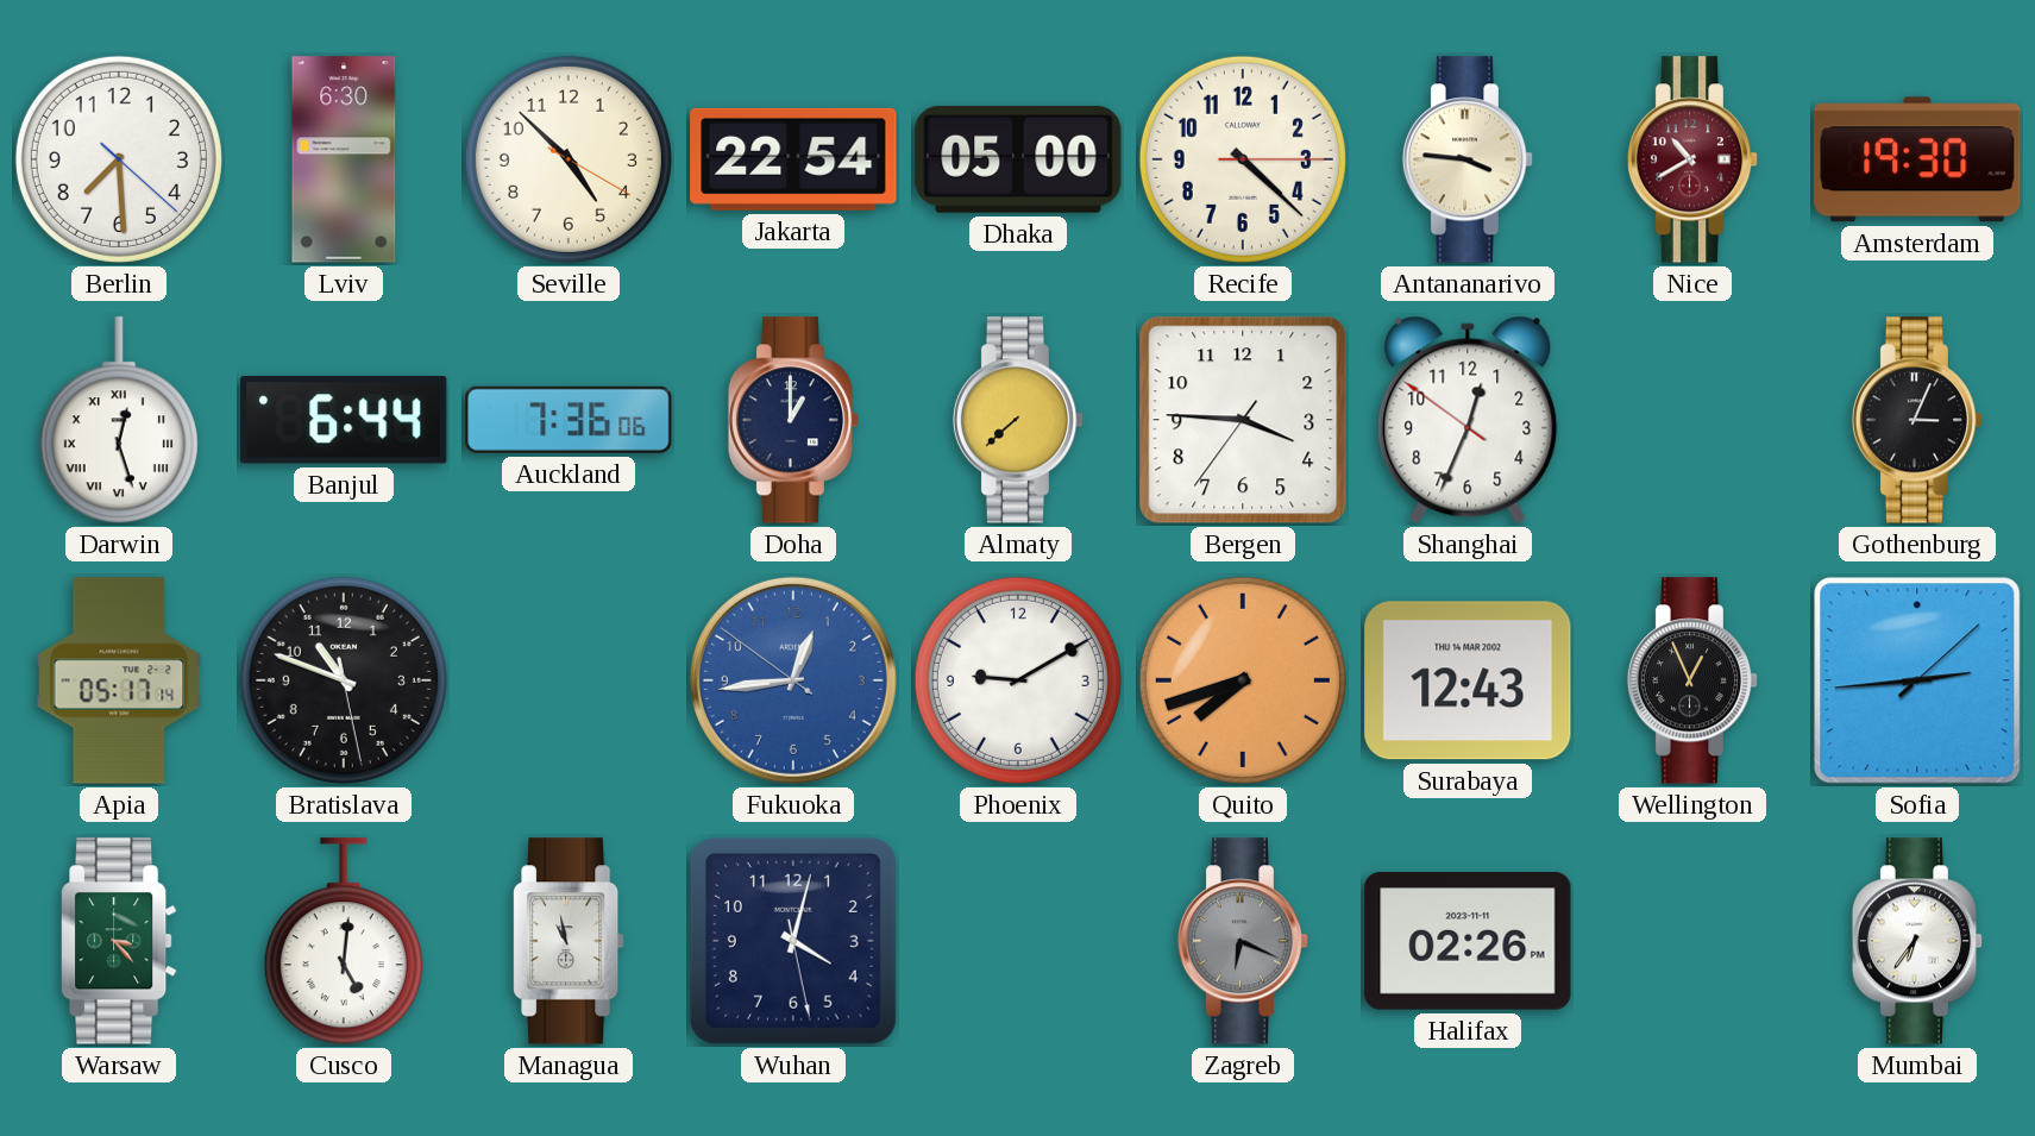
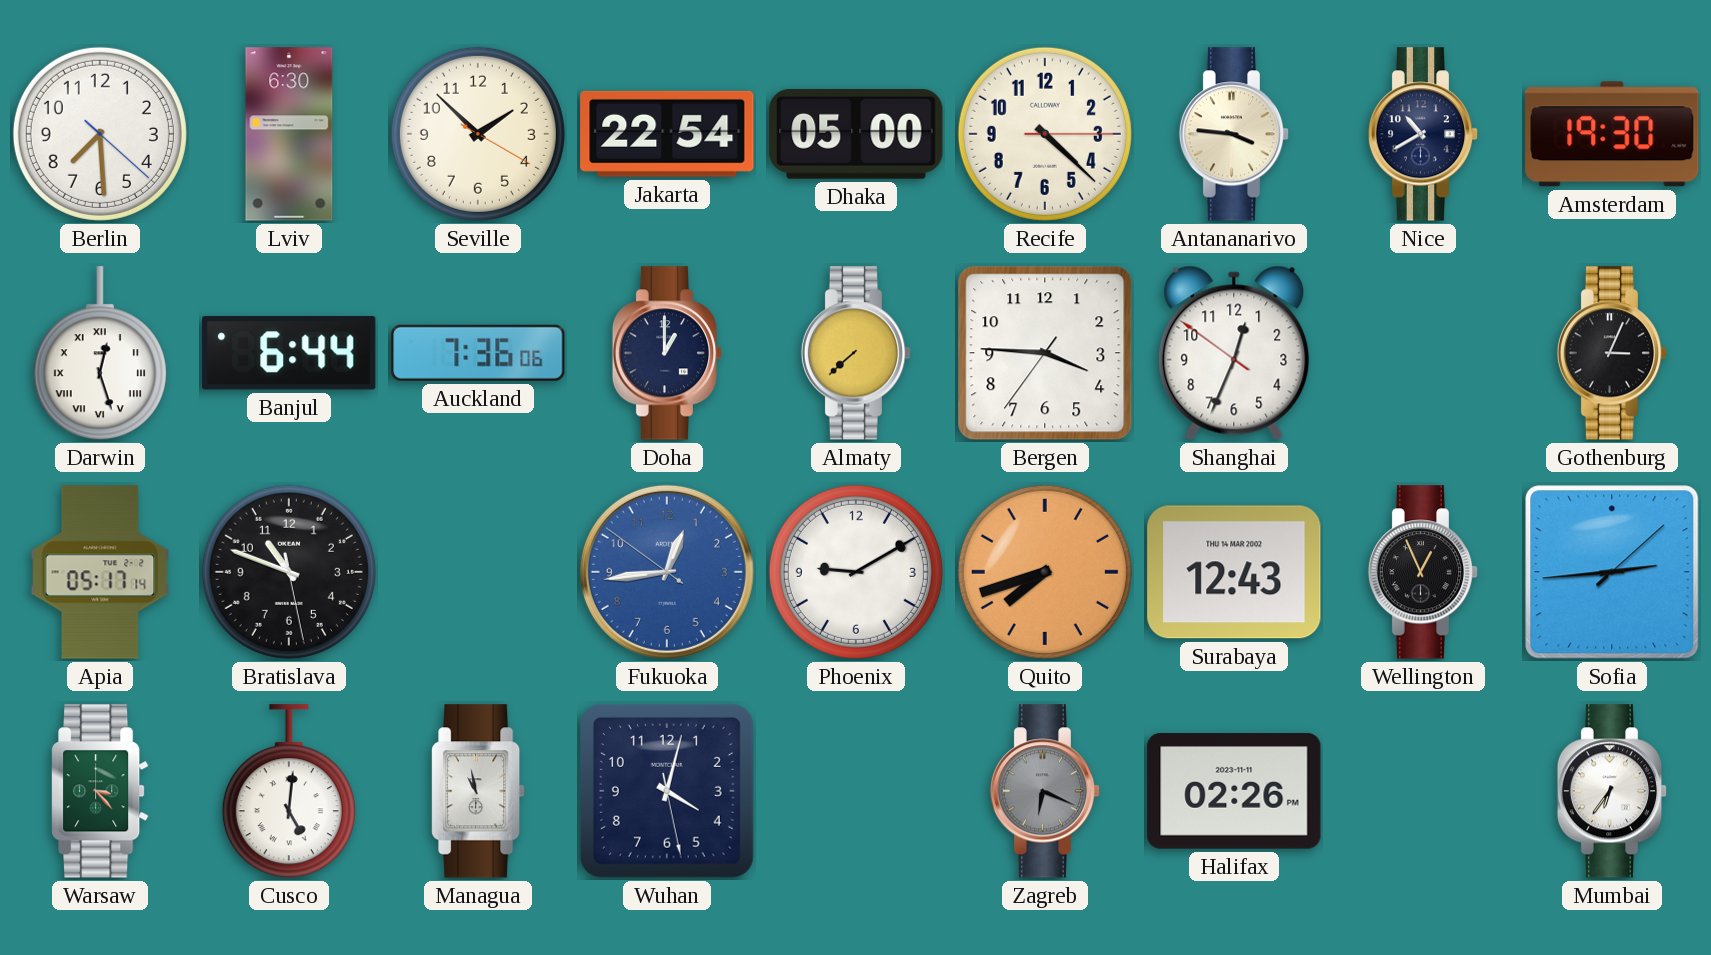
Seville: 4:52 -> 1:52
Nice dial: burgundy -> navy
